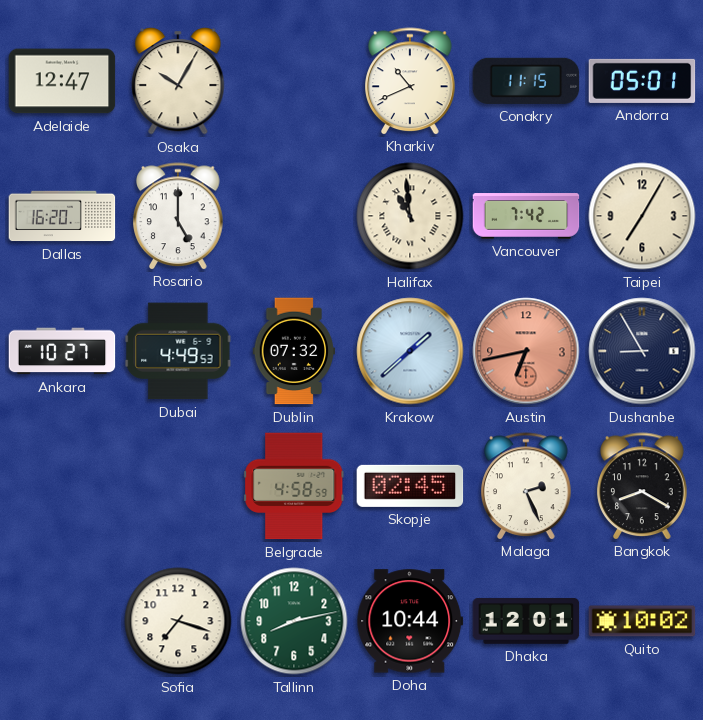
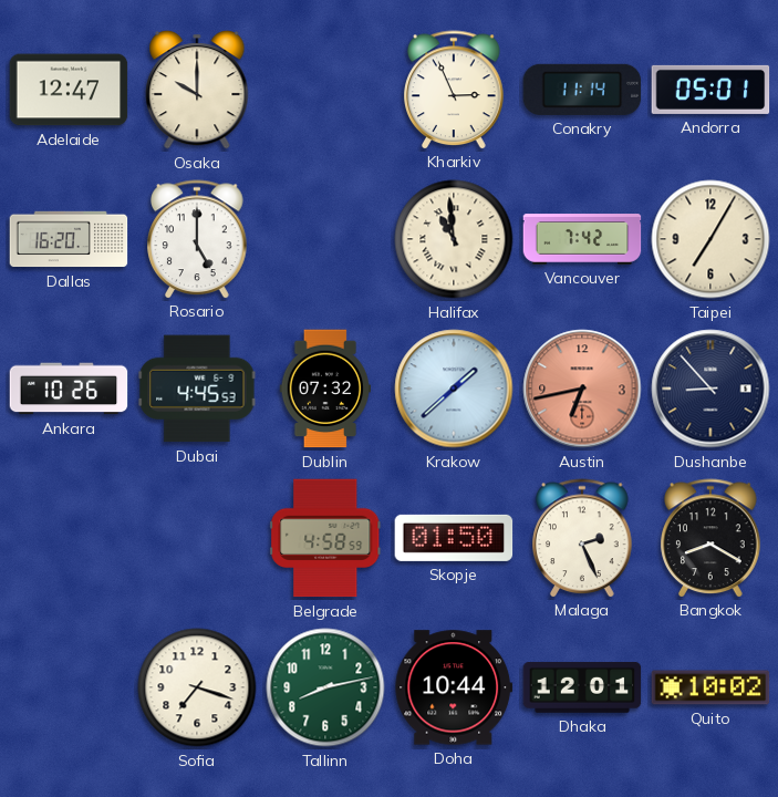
Osaka: 10:05 -> 10:00
Kharkiv: 10:41 -> 2:56
Conakry: 11:15 -> 11:14
Ankara: 10:27 -> 10:26
Dubai: 4:49 -> 4:45
Dushanbe: 8:55 -> 8:53
Skopje: 02:45 -> 01:50
